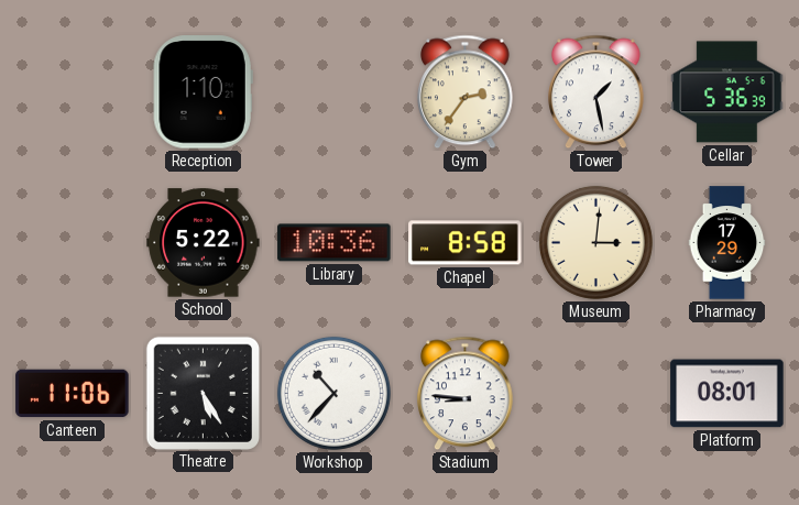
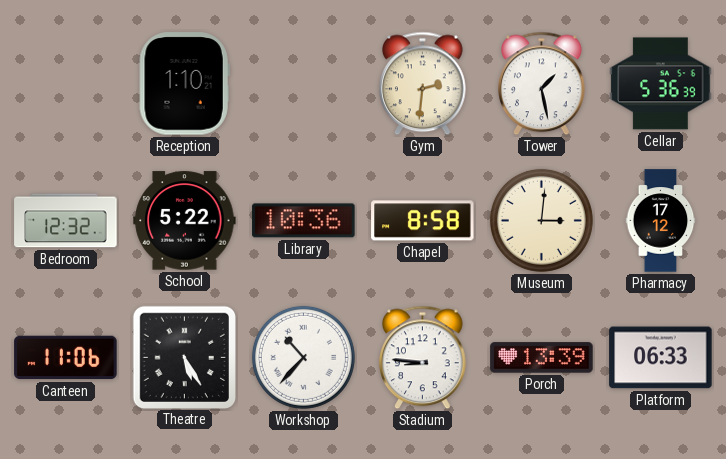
Gym: 2:36 -> 2:31
Bedroom: none -> 12:32
Pharmacy: 17:29 -> 17:12
Porch: none -> 13:39
Platform: 08:01 -> 06:33
